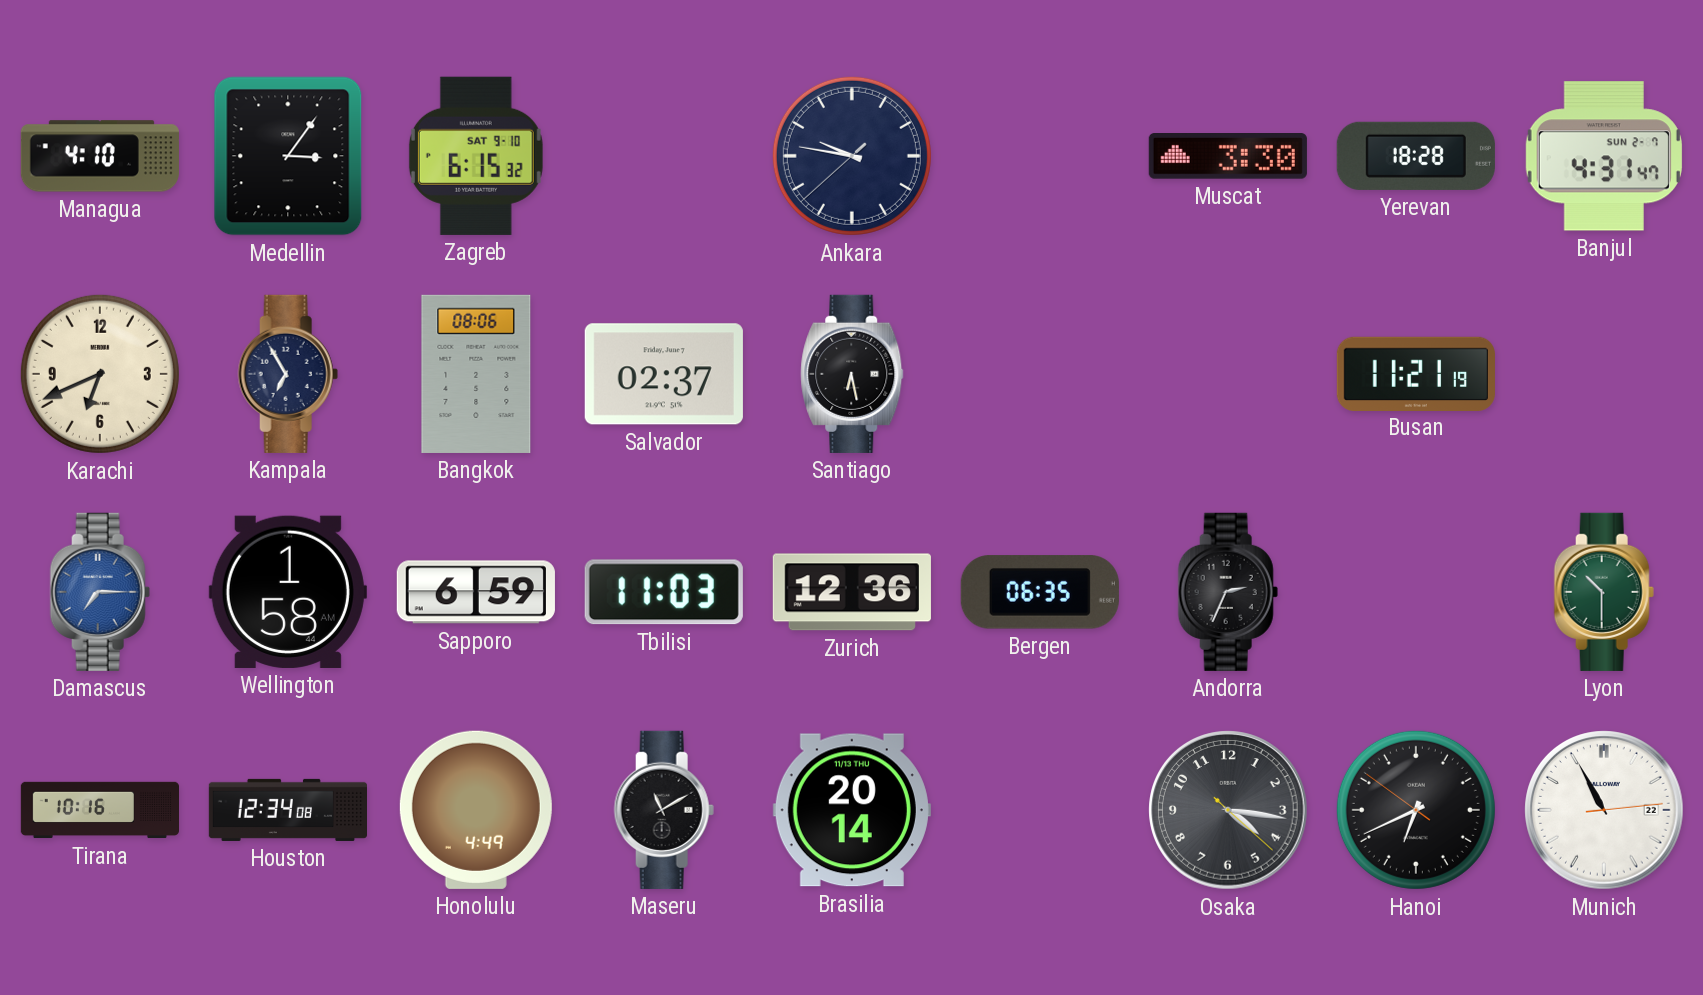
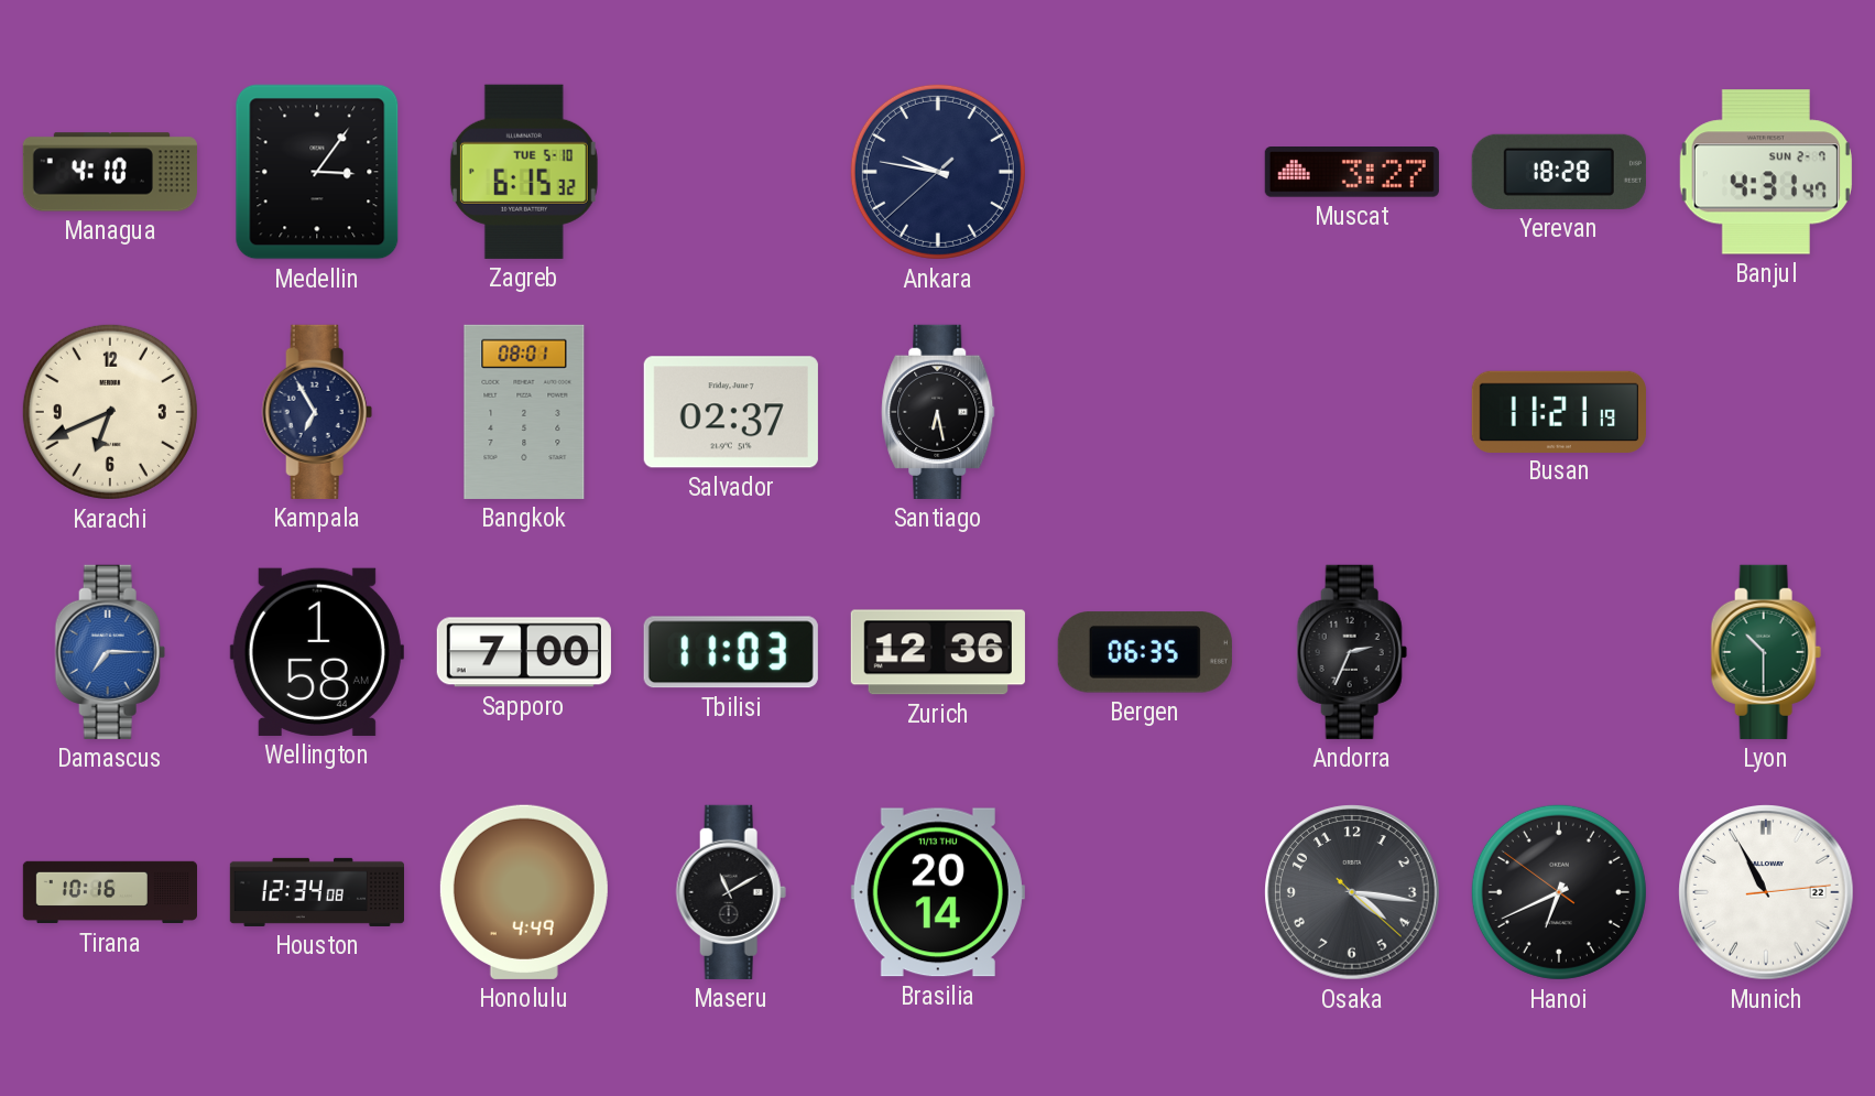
Zagreb date: SAT 9-10 -> TUE 5-10
Muscat: 3:30 -> 3:27
Bangkok: 08:06 -> 08:01
Sapporo: 6:59 -> 7:00
